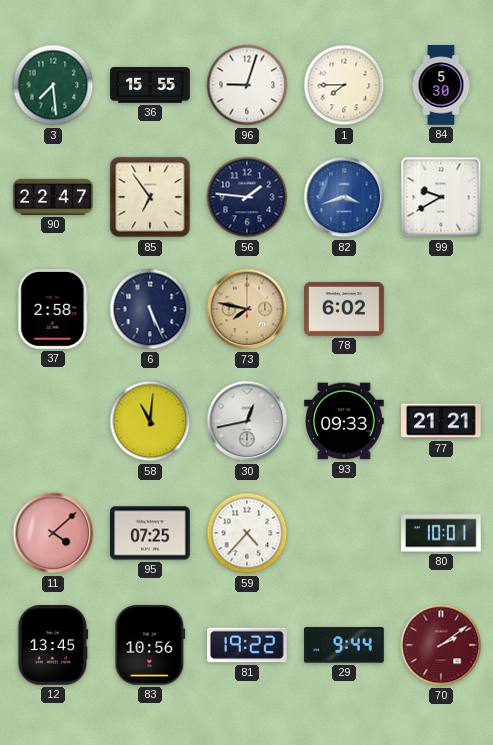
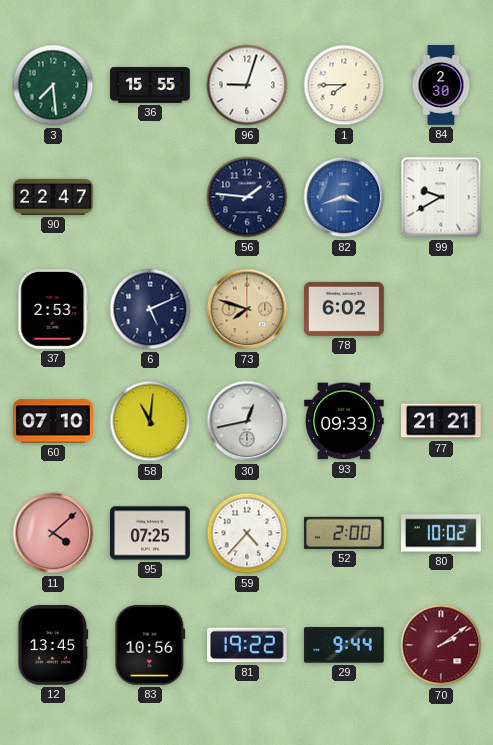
84: 5:30 -> 2:30
85: 6:54 -> none
37: 2:58 -> 2:53
6: 5:26 -> 5:11
73: 7:47 -> 7:48
60: none -> 07:10
52: none -> 2:00
80: 10:01 -> 10:02
